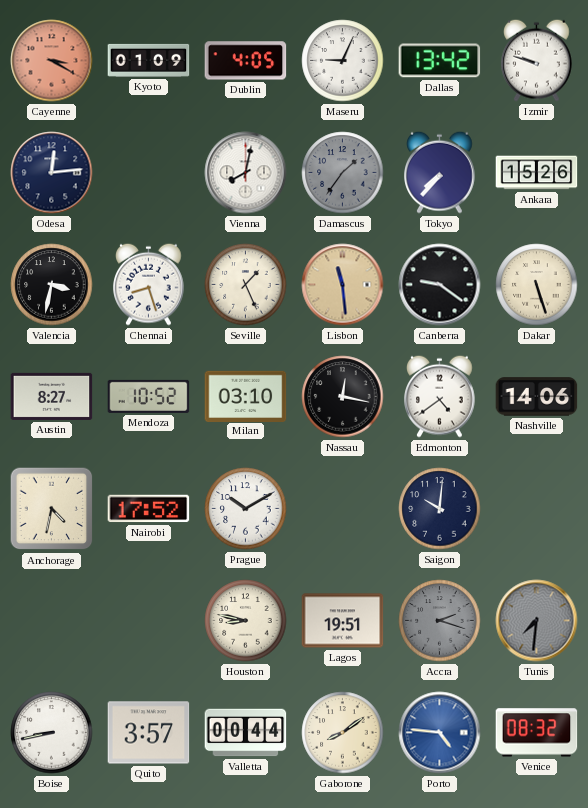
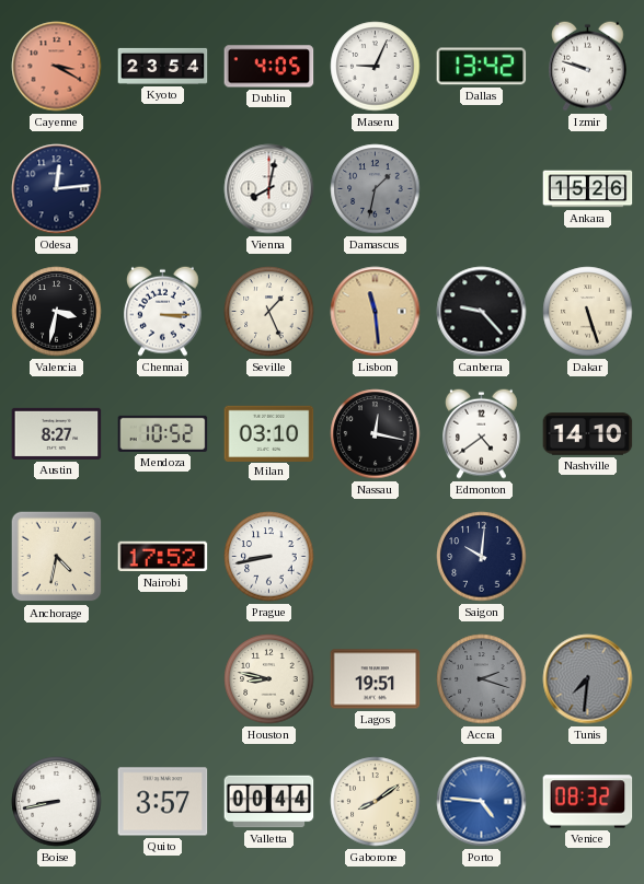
Kyoto: 01:09 -> 23:54
Damascus: 1:36 -> 1:32
Tokyo: 7:37 -> none
Chennai: 8:27 -> 3:15
Canberra: 9:21 -> 9:23
Nashville: 14:06 -> 14:10
Prague: 10:10 -> 8:43
